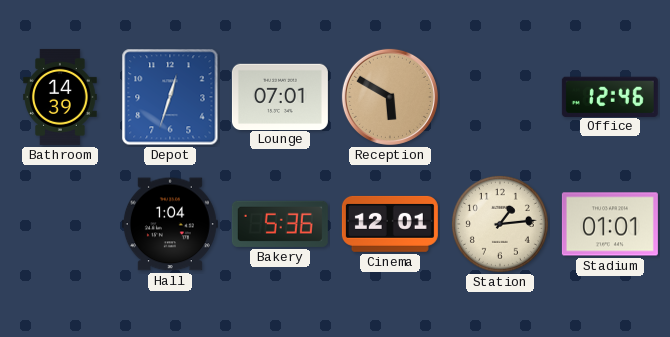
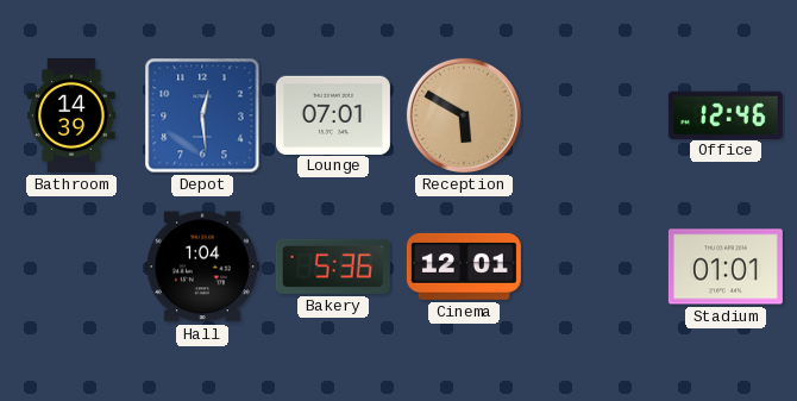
Depot: 12:33 -> 12:29
Station: 1:14 -> none
